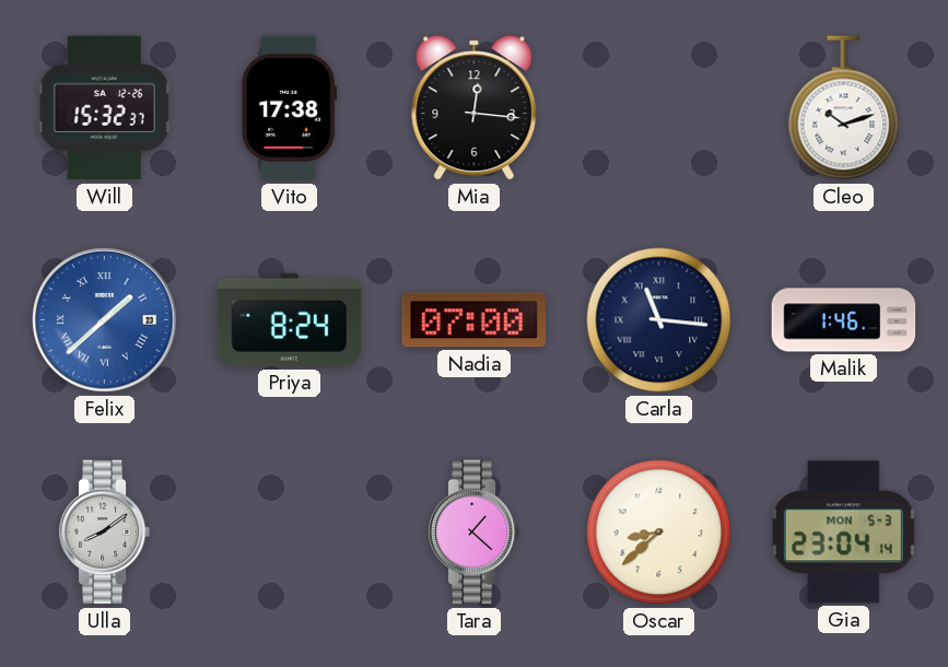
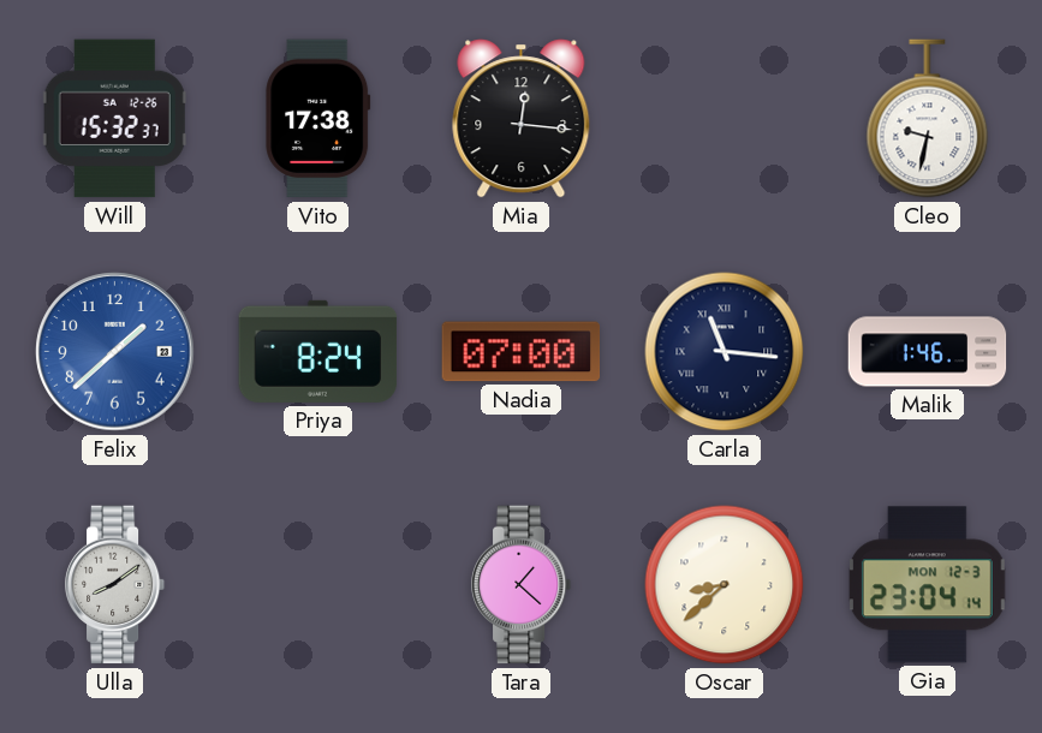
Cleo: 10:12 -> 9:32
Felix numerals: Roman -> Arabic
Gia date: MON 5-3 -> MON 12-3
